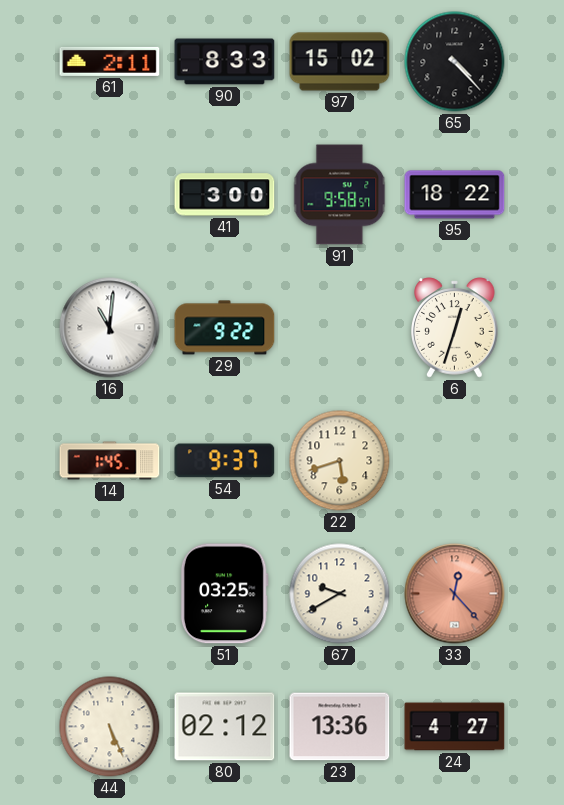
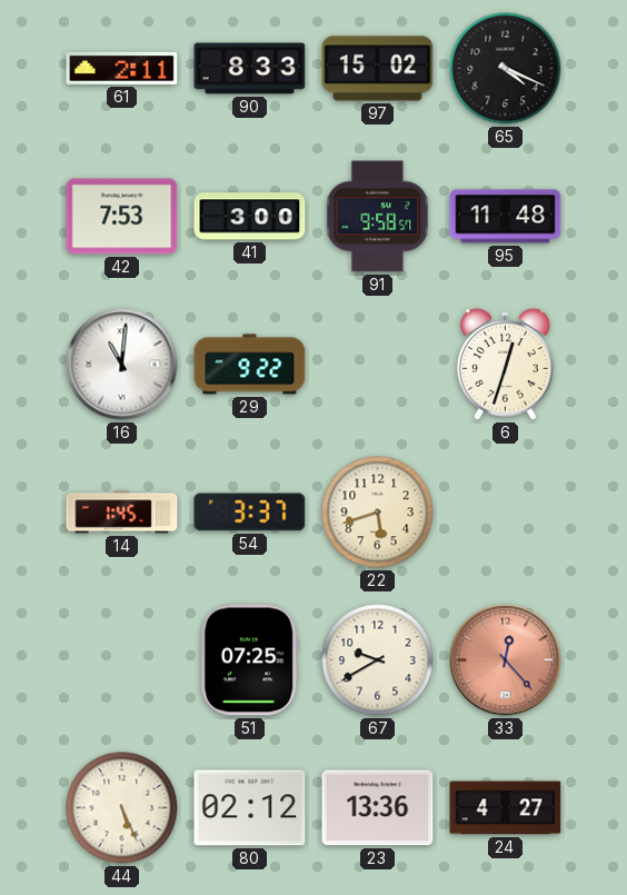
65: 4:23 -> 4:19
42: none -> 7:53
95: 18:22 -> 11:48
54: 9:37 -> 3:37
51: 03:25 -> 07:25
